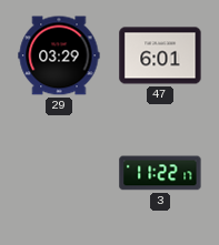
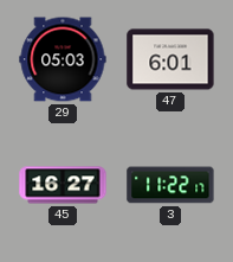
29: 03:29 -> 05:03
45: none -> 16:27
